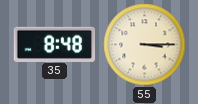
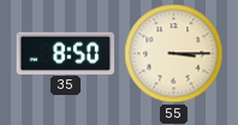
35: 8:48 -> 8:50
